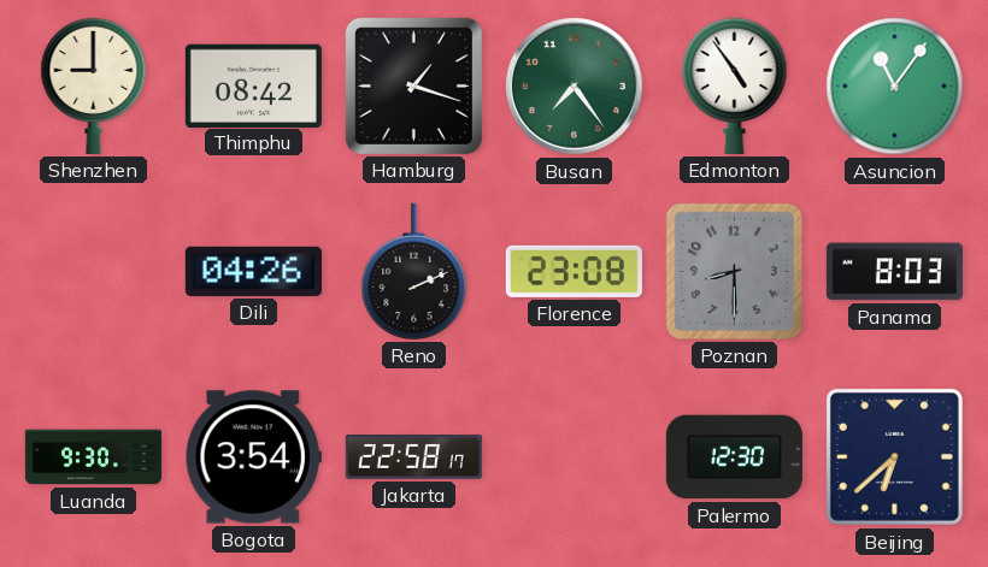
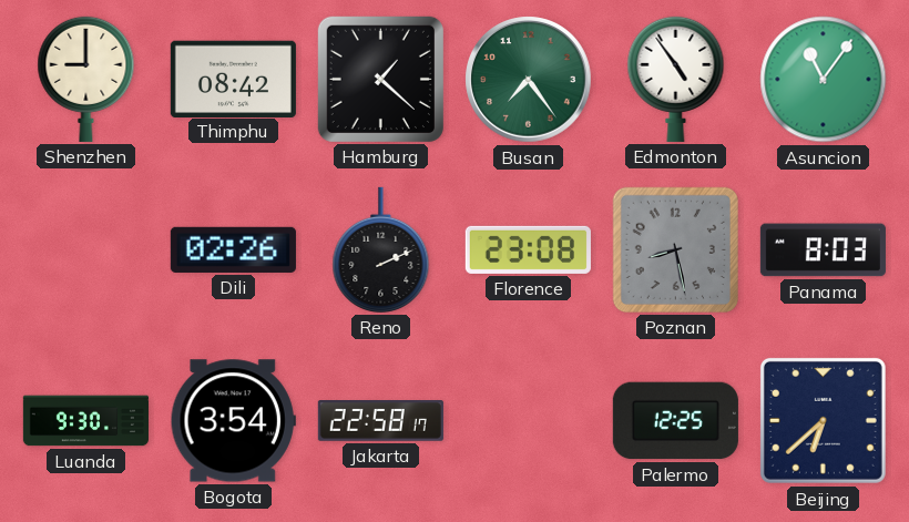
Hamburg: 1:18 -> 1:22
Dili: 04:26 -> 02:26
Poznan: 8:30 -> 8:28
Palermo: 12:30 -> 12:25
